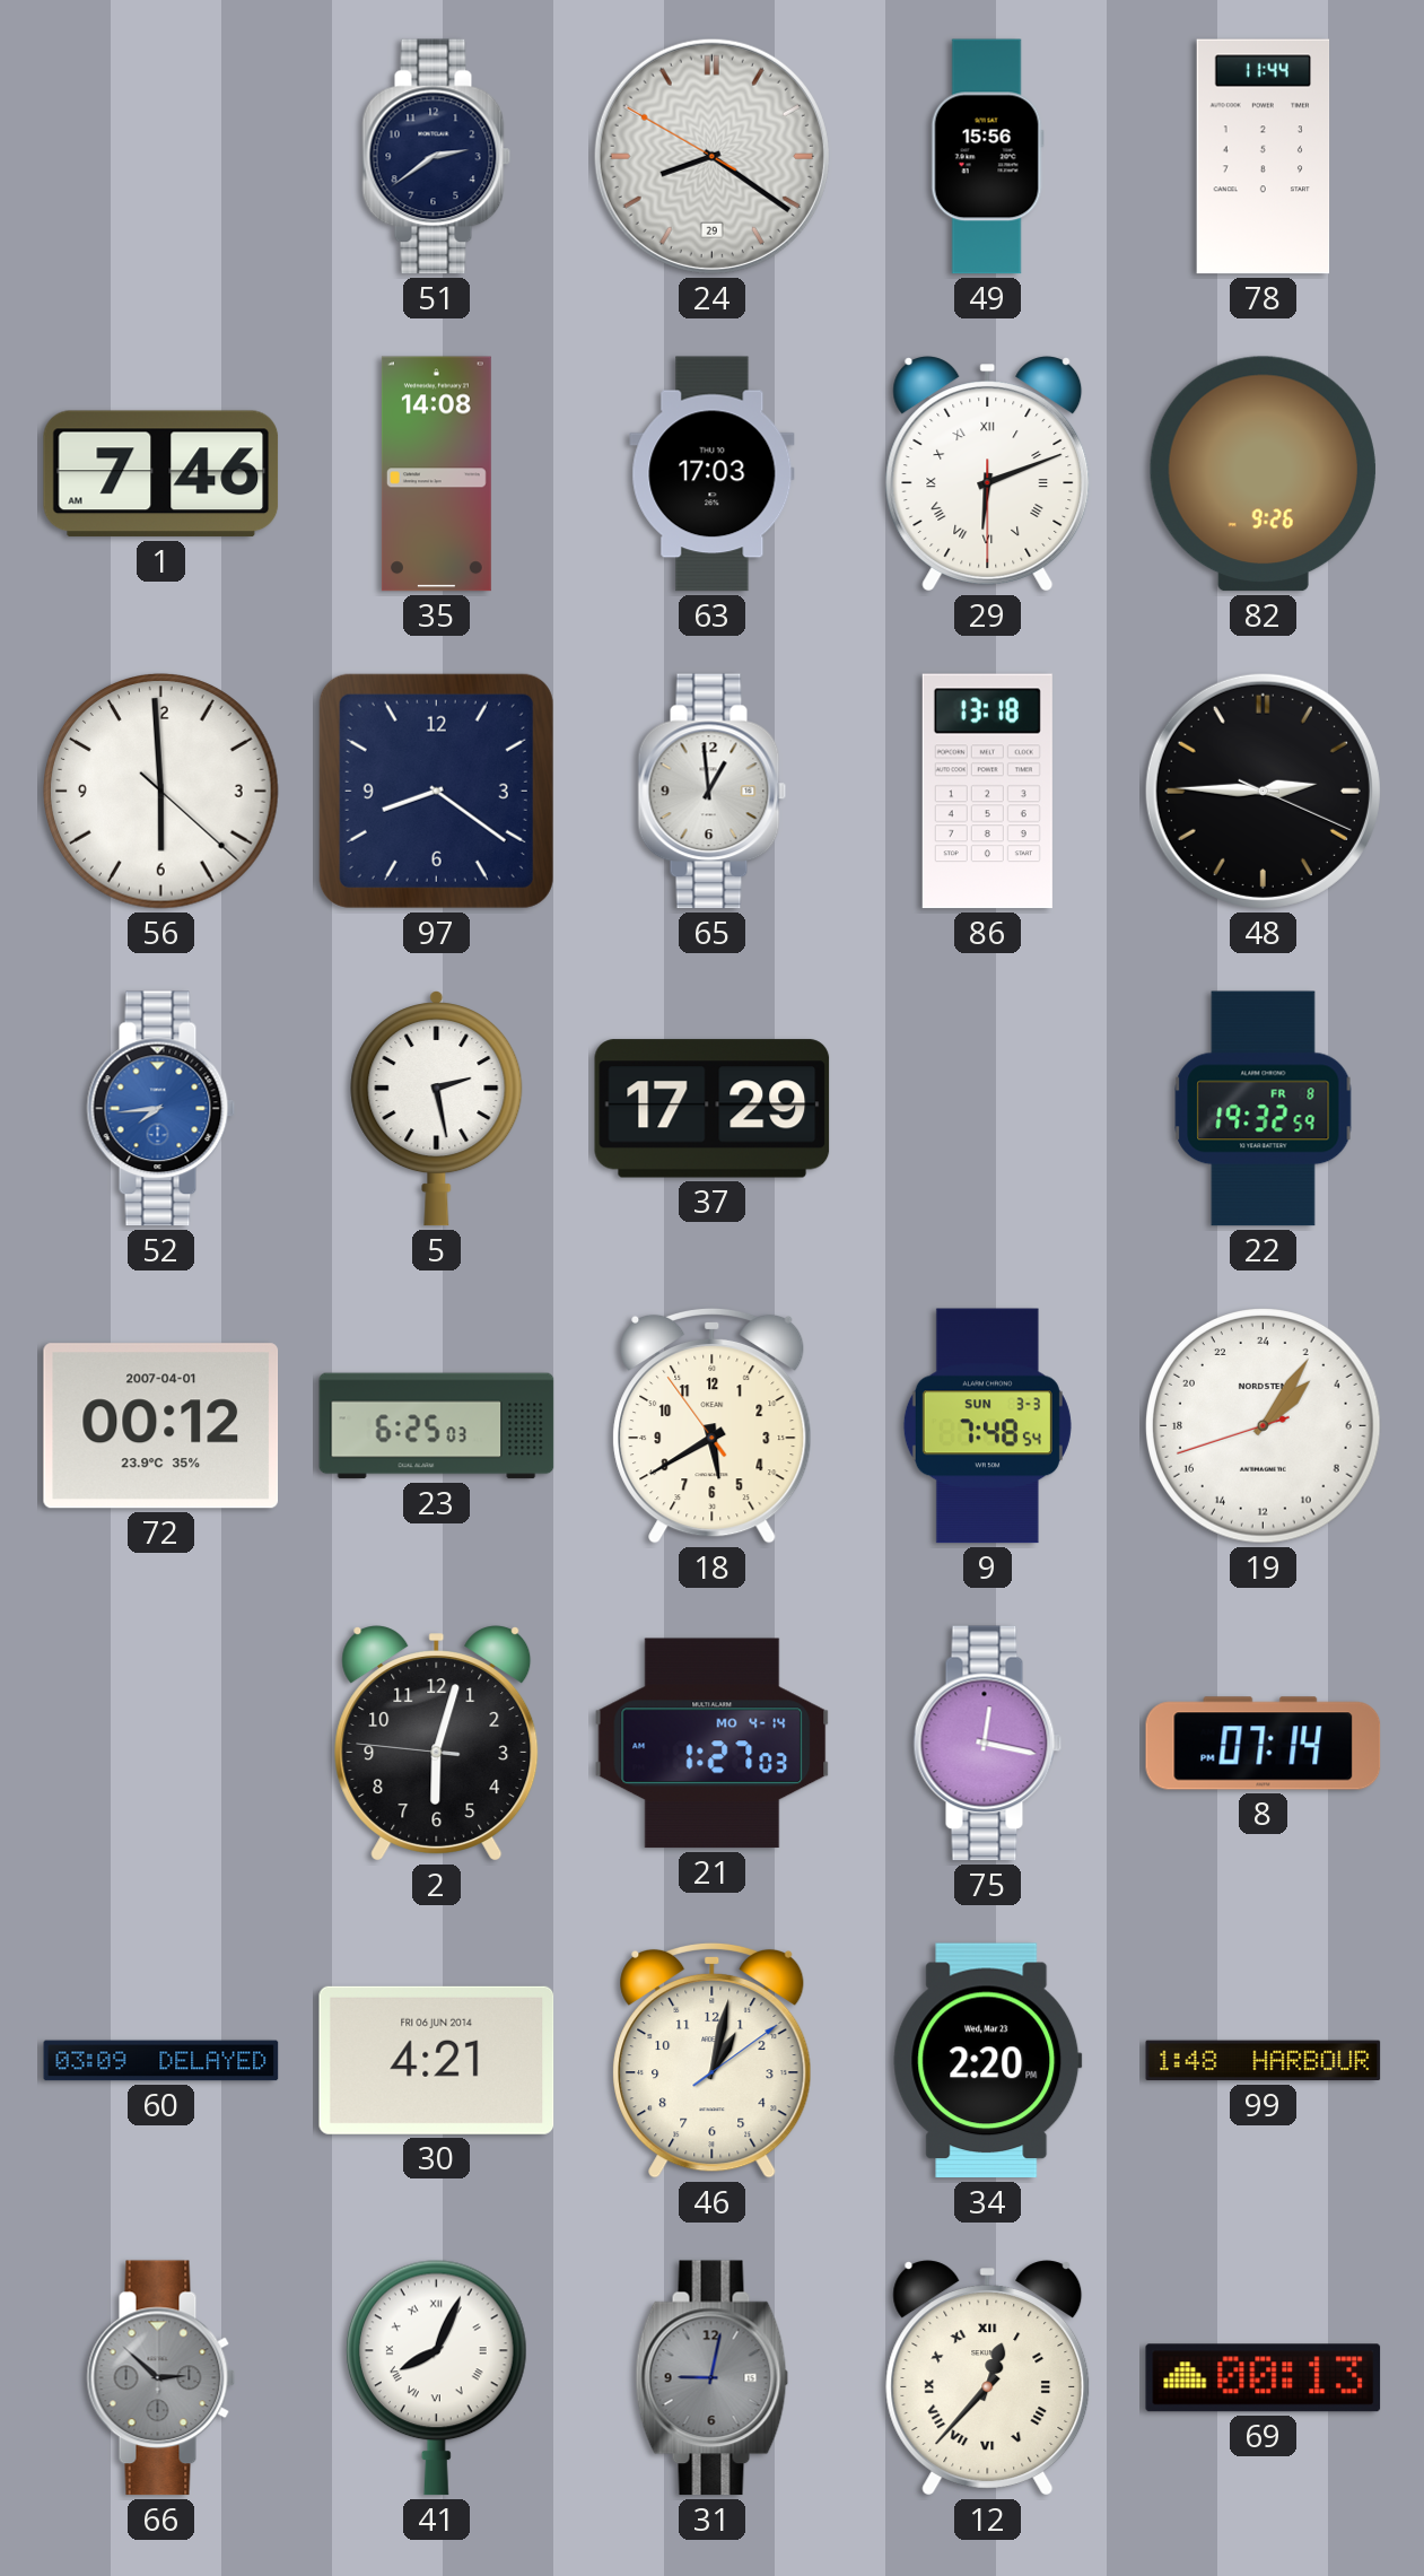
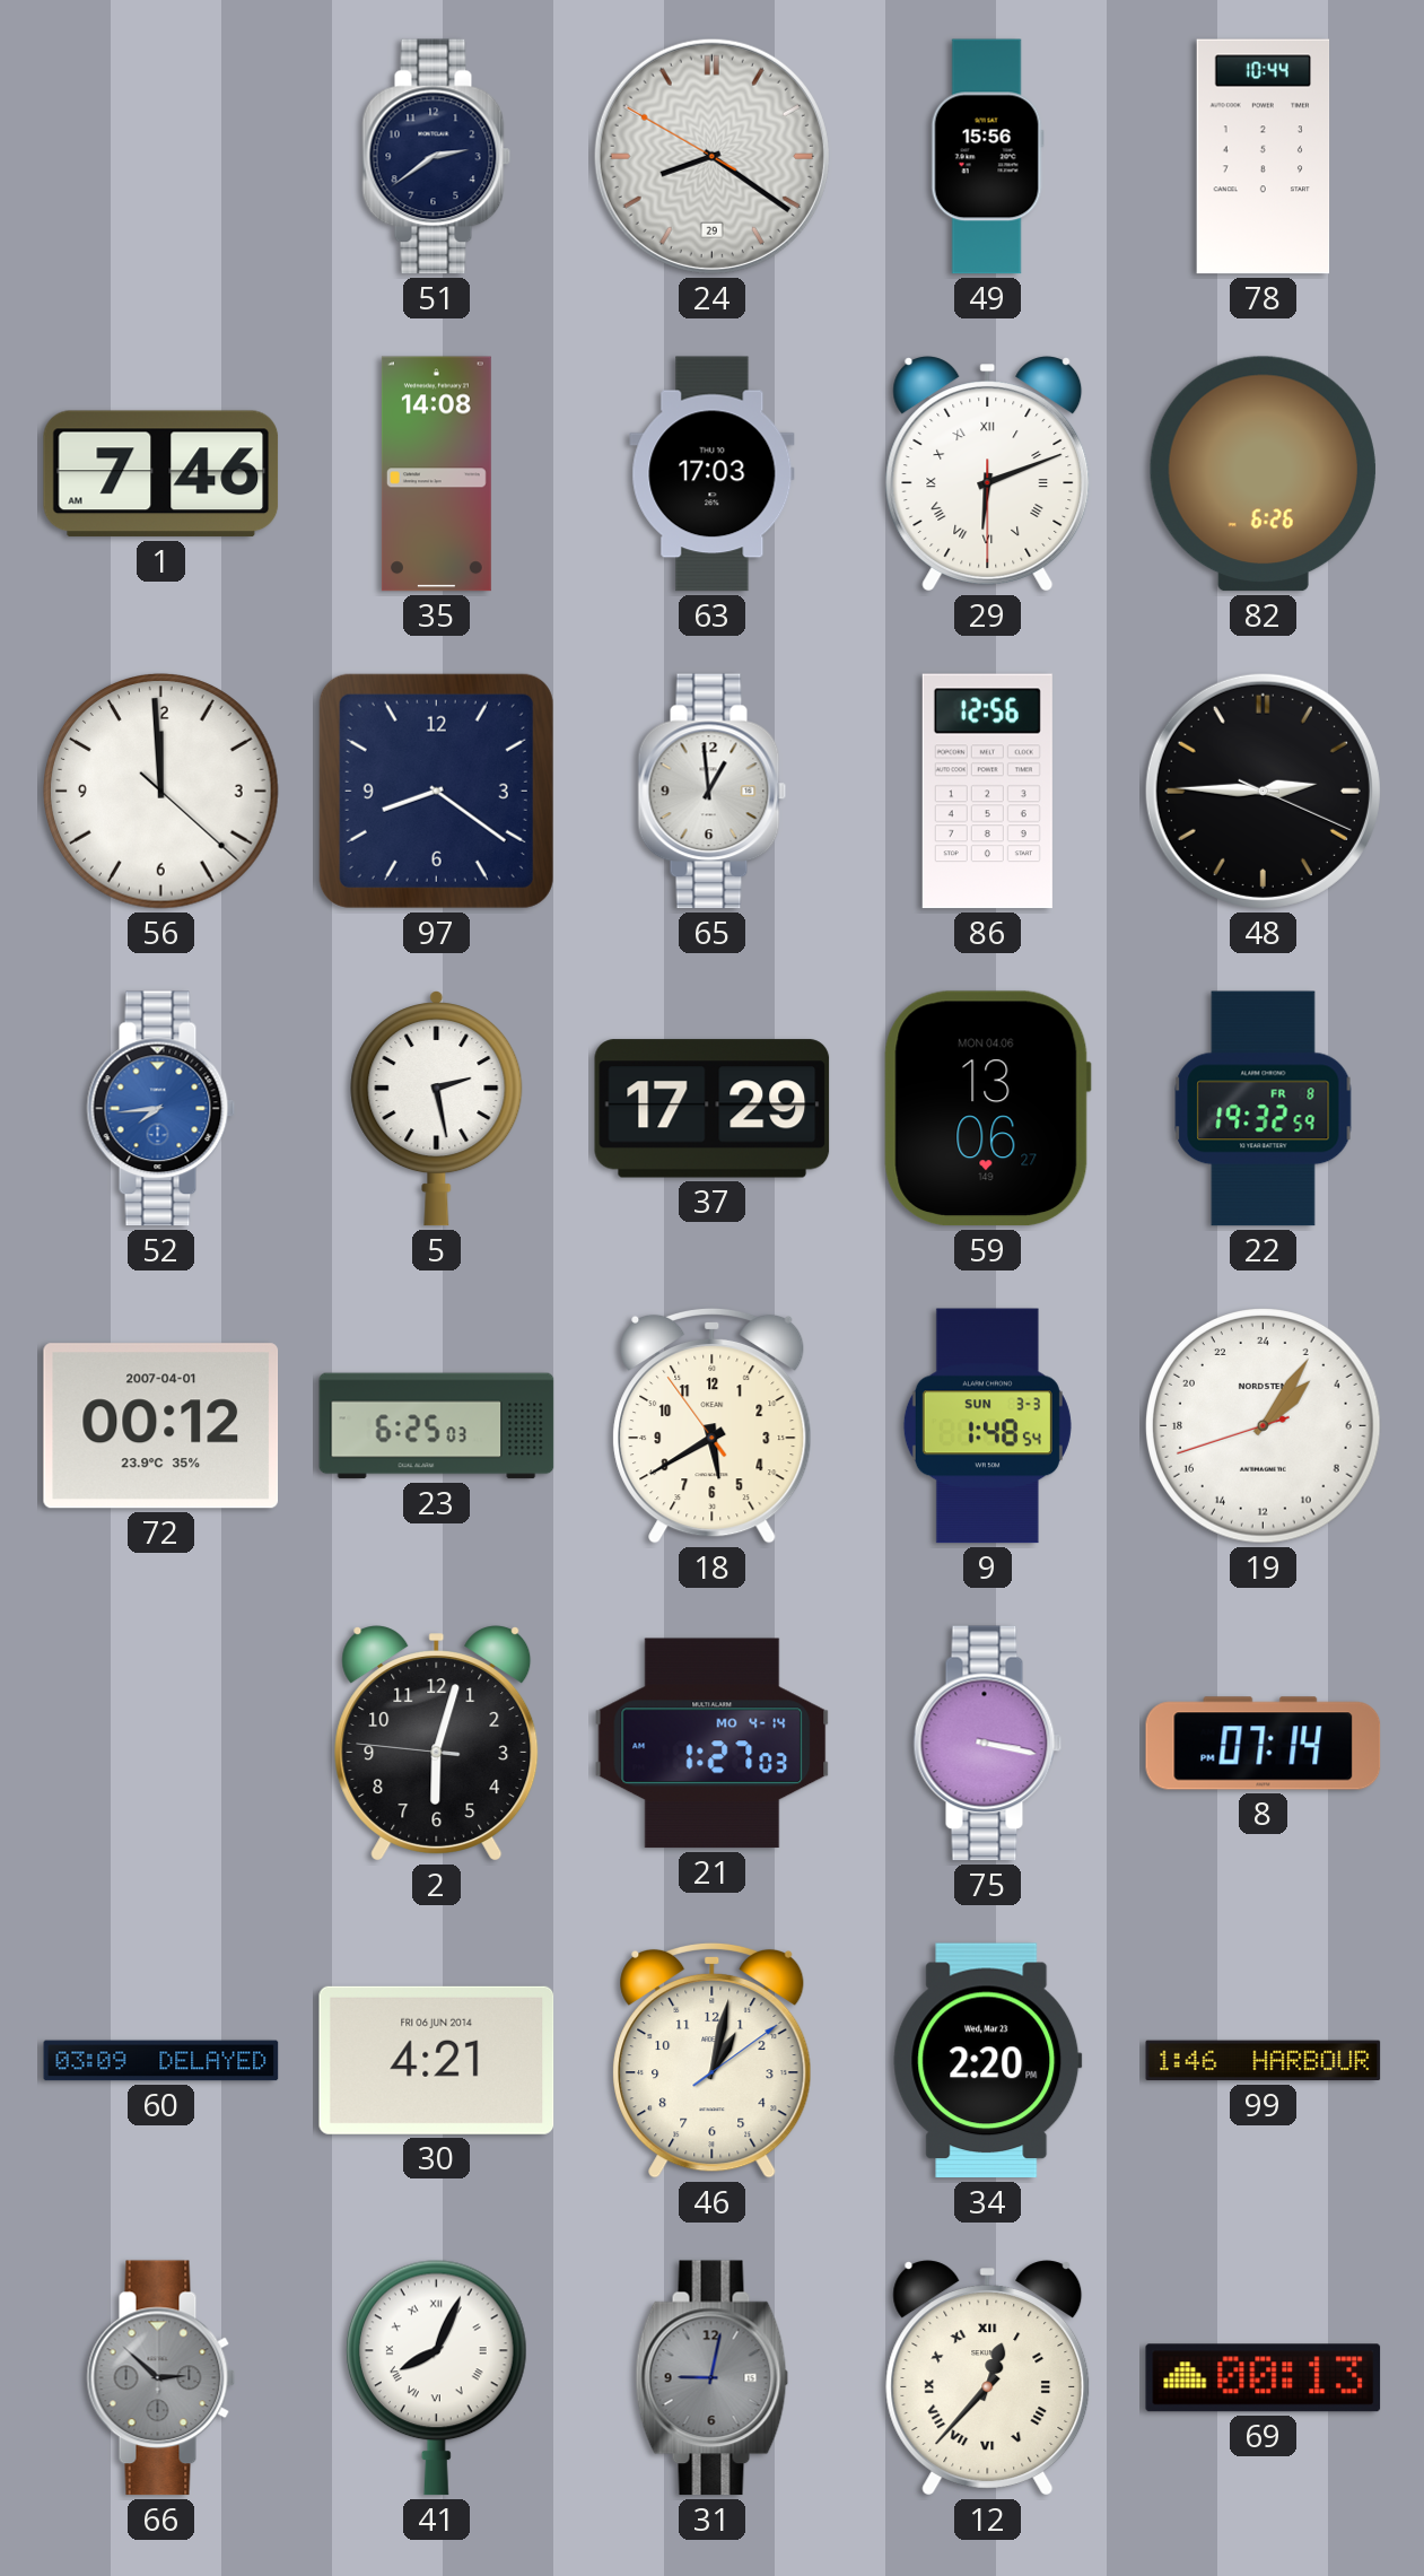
78: 11:44 -> 10:44
82: 9:26 -> 6:26
56: 5:59 -> 11:59
86: 13:18 -> 12:56
59: none -> 13:06
9: 7:48 -> 1:48
75: 12:17 -> 3:17
99: 1:48 -> 1:46
